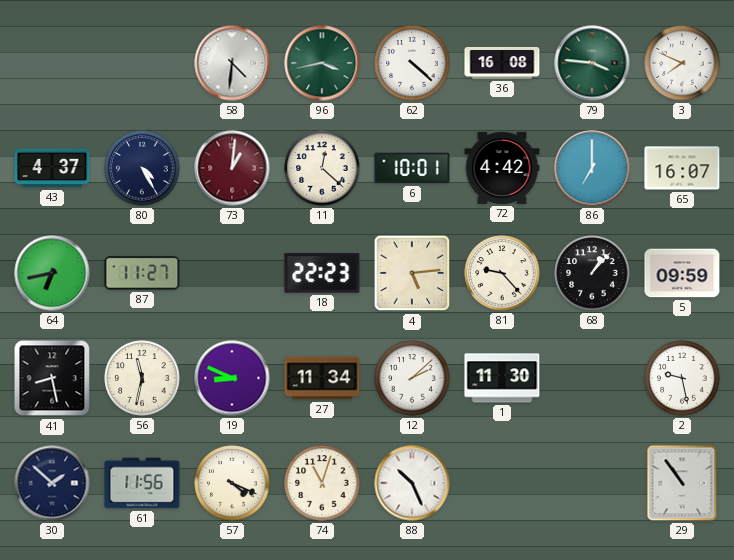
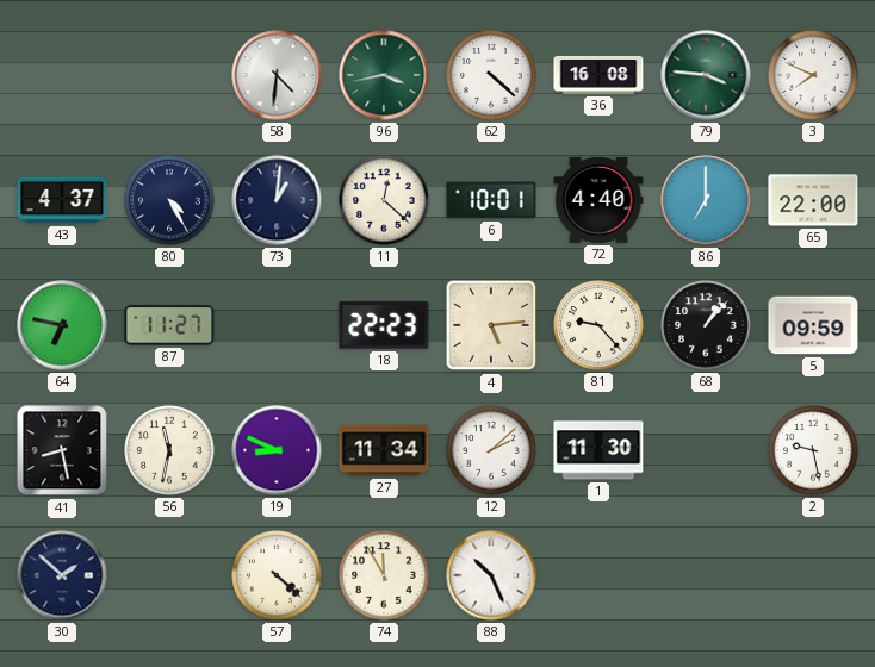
73 dial: burgundy -> navy
72: 4:42 -> 4:40
65: 16:07 -> 22:00
64: 6:43 -> 6:47
61: 11:56 -> none
57: 4:19 -> 4:22
74: 11:03 -> 11:55
29: 10:54 -> none
